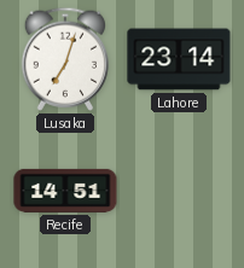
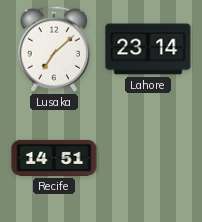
Lusaka: 7:03 -> 7:08
